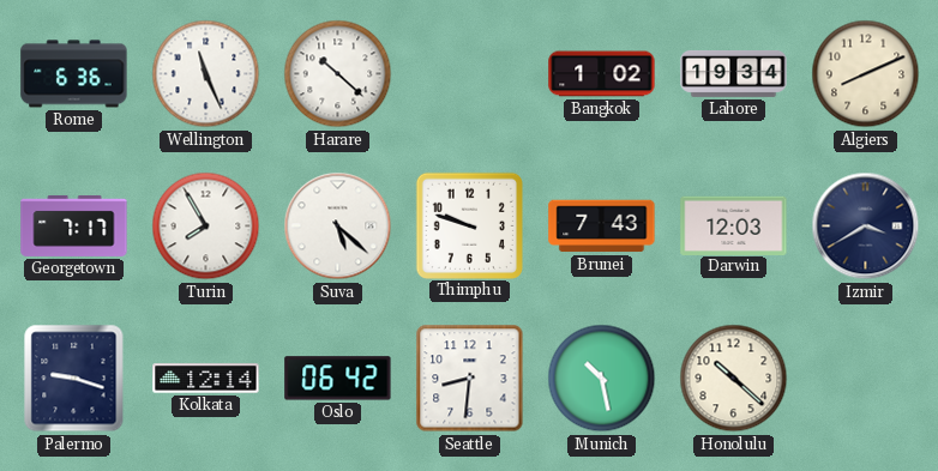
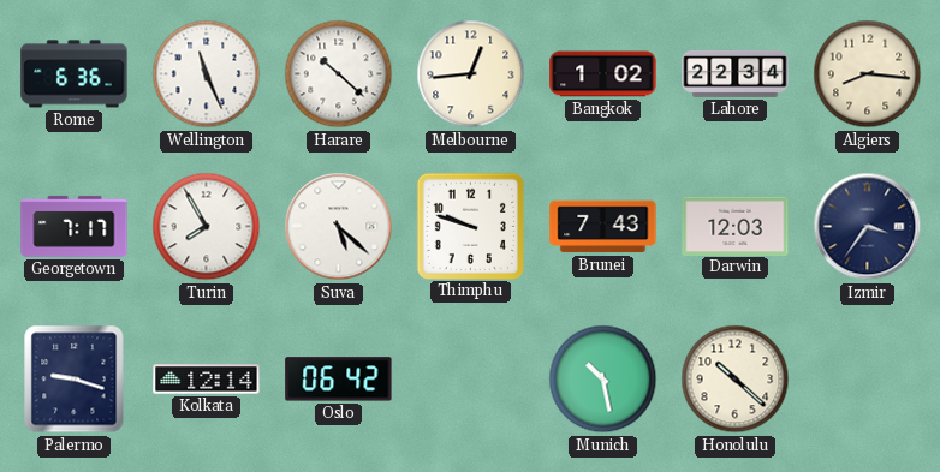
Melbourne: none -> 12:44
Lahore: 19:34 -> 22:34
Algiers: 8:11 -> 8:16
Izmir: 3:40 -> 3:36
Seattle: 8:31 -> none
